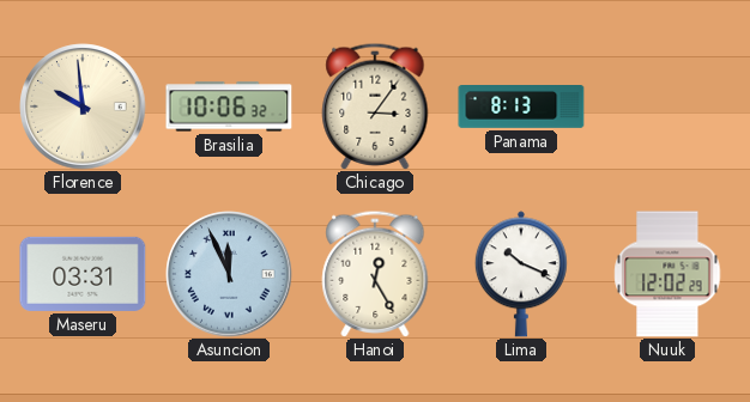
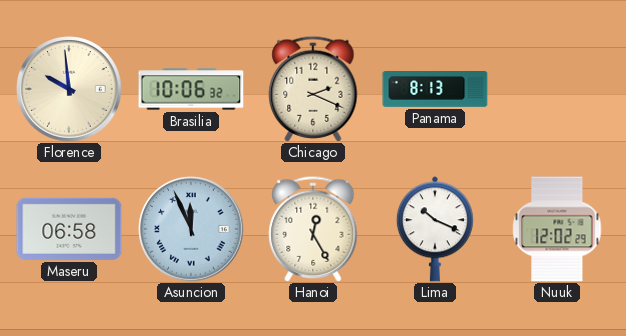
Chicago: 3:06 -> 2:19
Maseru: 03:31 -> 06:58
